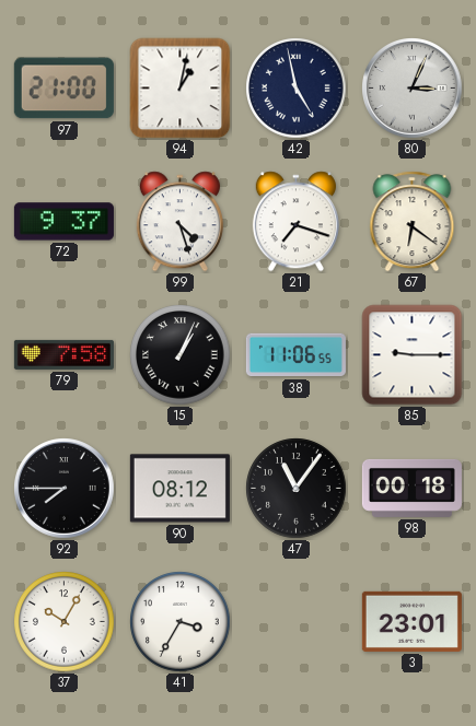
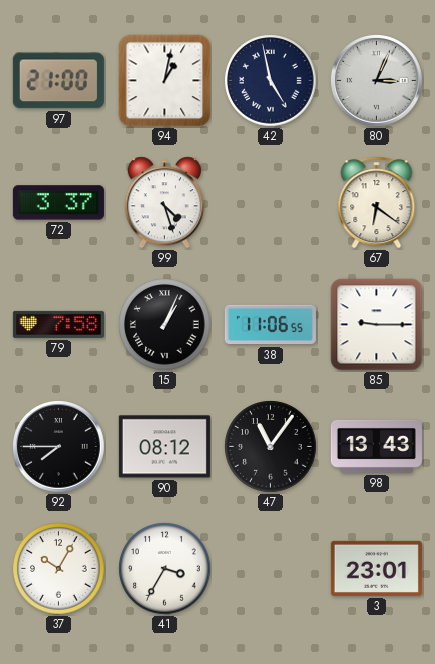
72: 9:37 -> 3:37
21: 7:18 -> none
98: 00:18 -> 13:43
